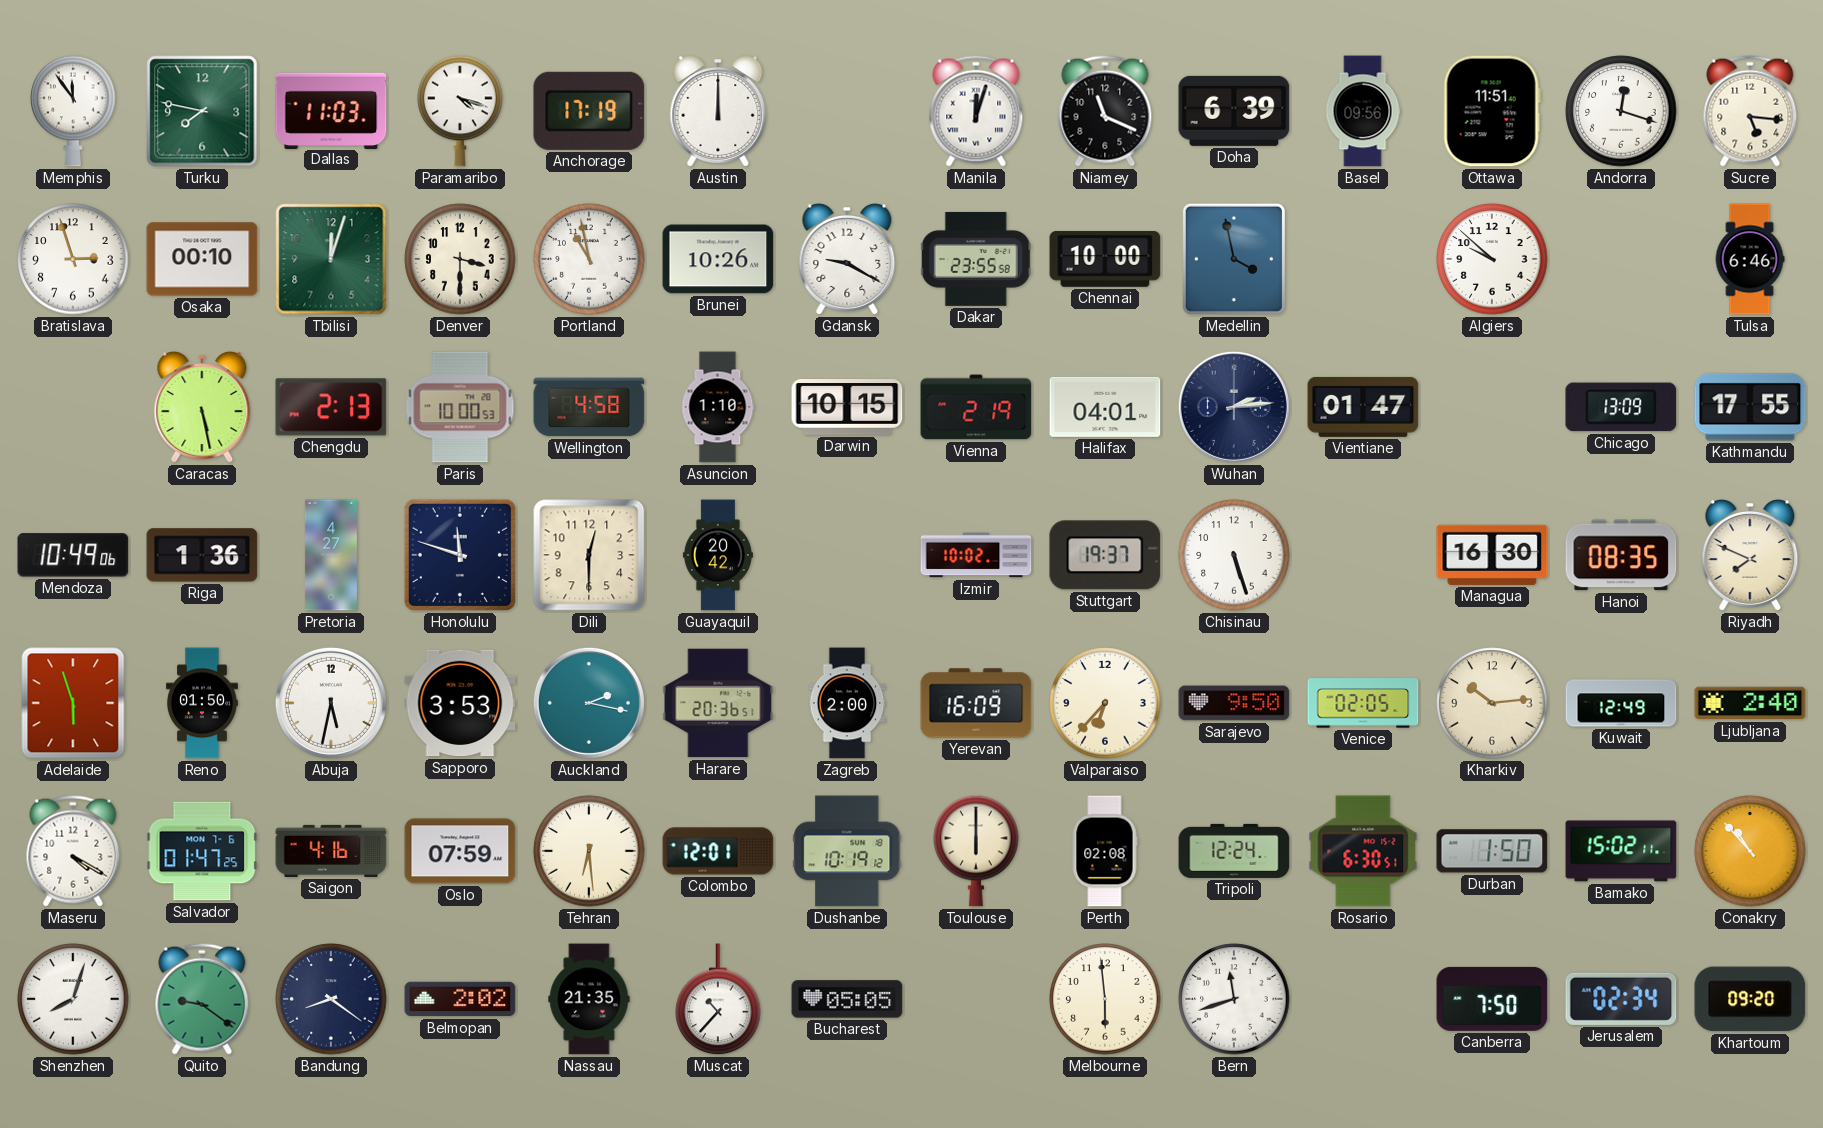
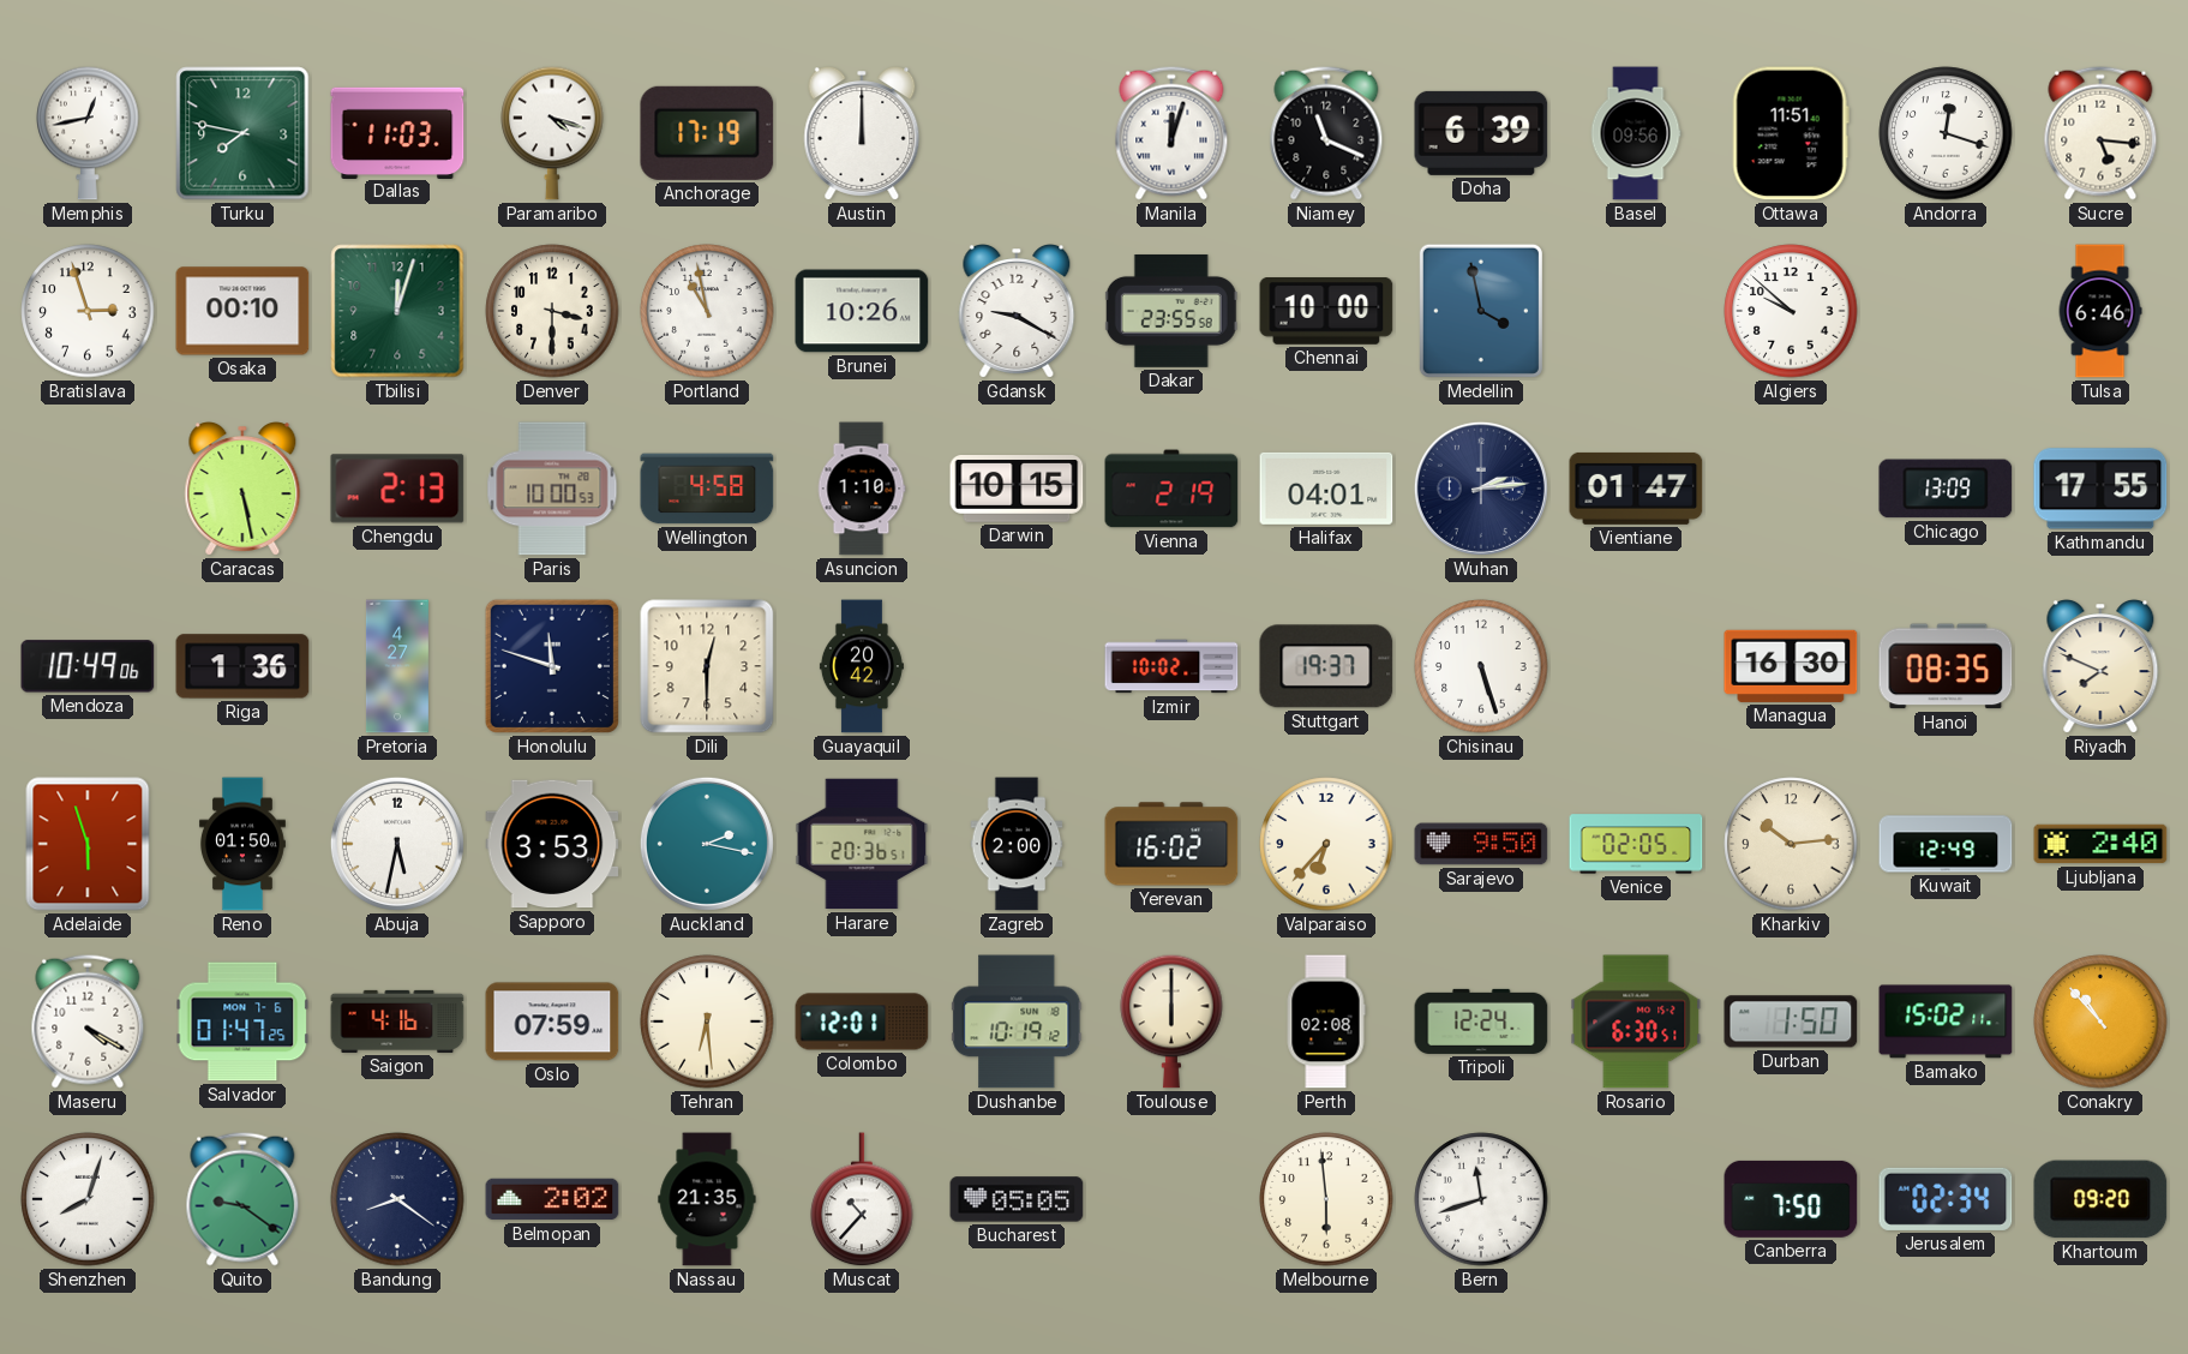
Memphis: 11:54 -> 12:43
Yerevan: 16:09 -> 16:02
